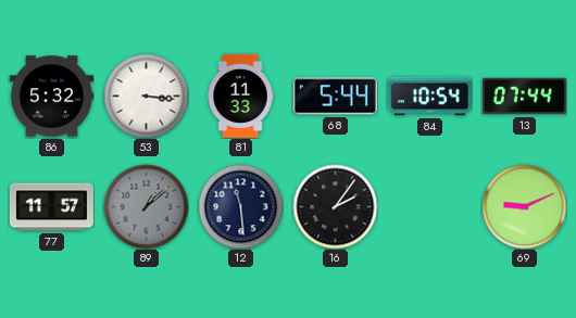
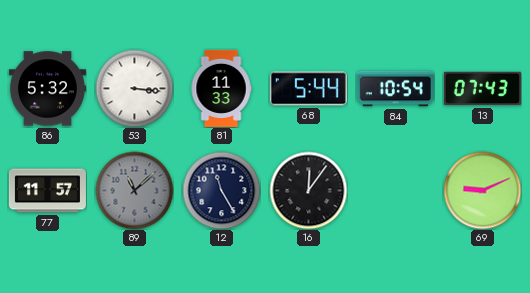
13: 07:44 -> 07:43
89: 1:08 -> 11:08
12: 11:29 -> 11:25
16: 2:06 -> 12:06
